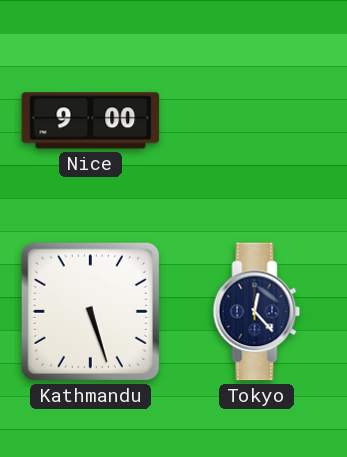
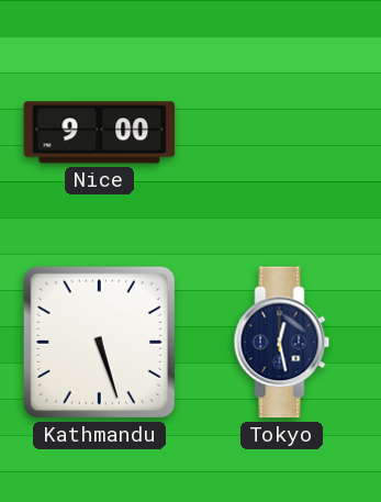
Tokyo: 12:23 -> 12:28
